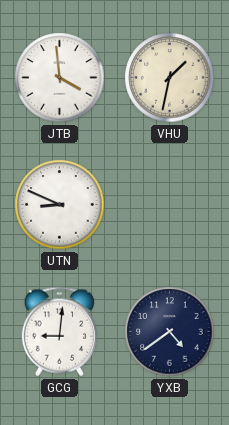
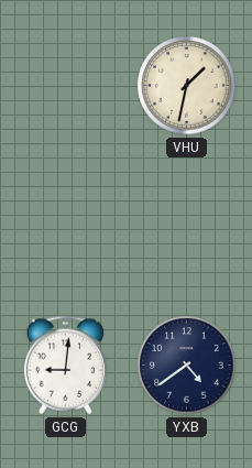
JTB: 3:59 -> none
UTN: 8:49 -> none
